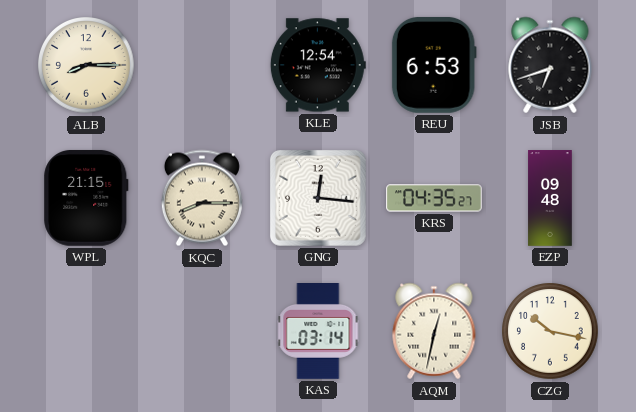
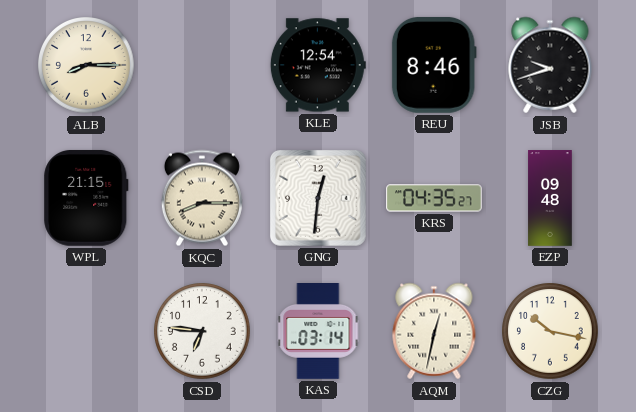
REU: 6:53 -> 8:46
JSB: 6:42 -> 9:42
GNG: 12:16 -> 12:31
CSD: none -> 6:46
